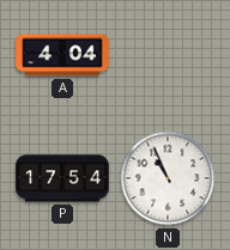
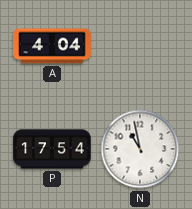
N: 10:56 -> 10:58
